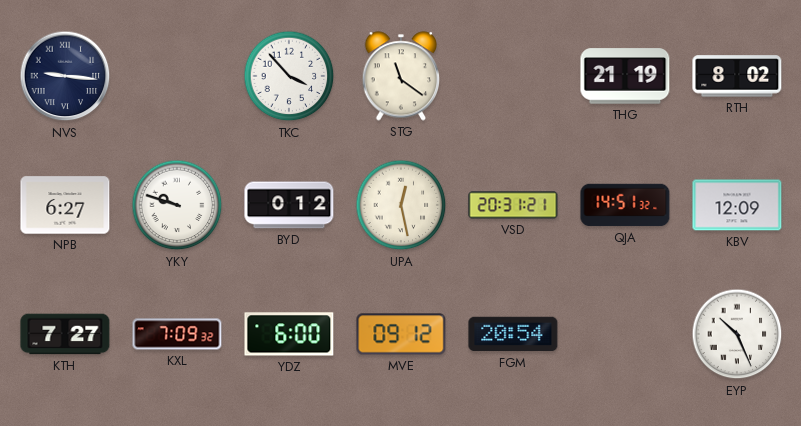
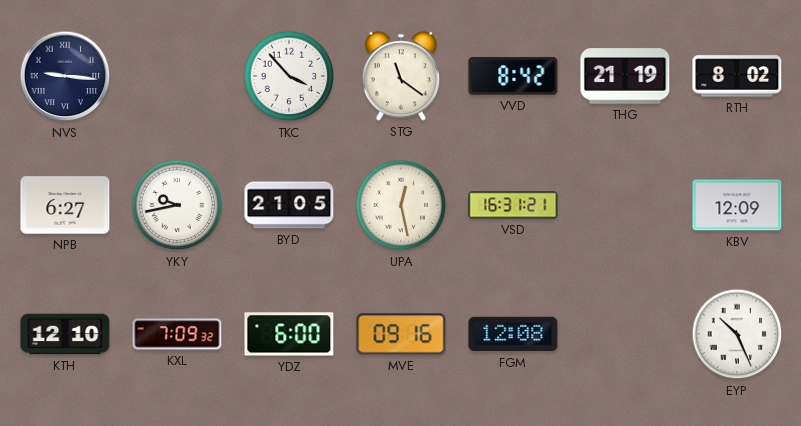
VVD: none -> 8:42
YKY: 9:48 -> 9:43
BYD: 0:12 -> 21:05
VSD: 20:31 -> 16:31
QJA: 14:51 -> none
KTH: 7:27 -> 12:10
MVE: 09:12 -> 09:16
FGM: 20:54 -> 12:08
